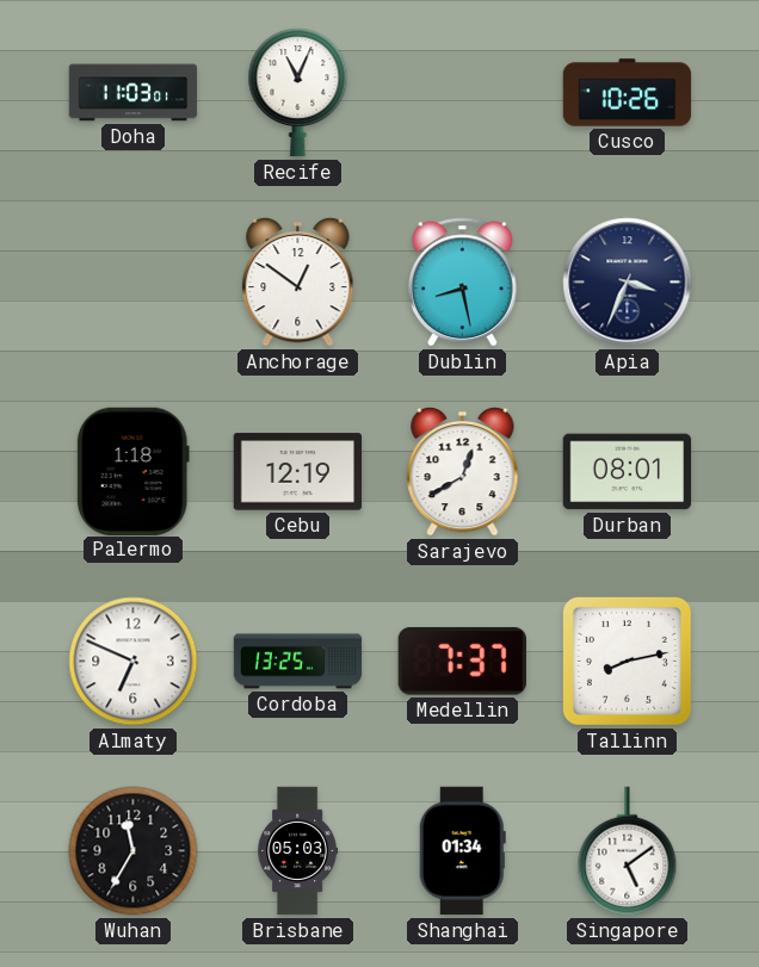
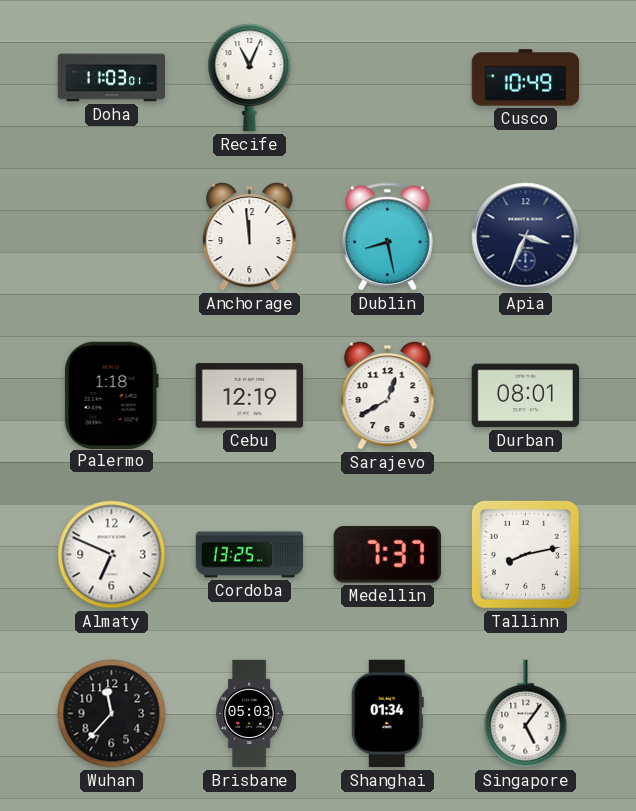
Cusco: 10:26 -> 10:49
Anchorage: 12:51 -> 11:59
Wuhan: 11:35 -> 11:37
Singapore: 5:09 -> 5:06
